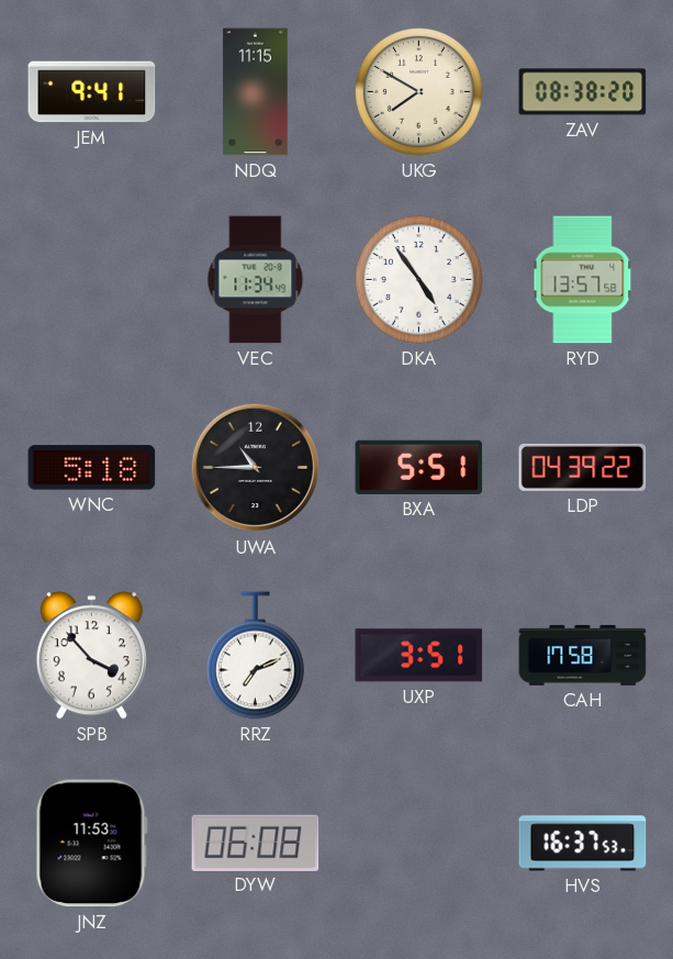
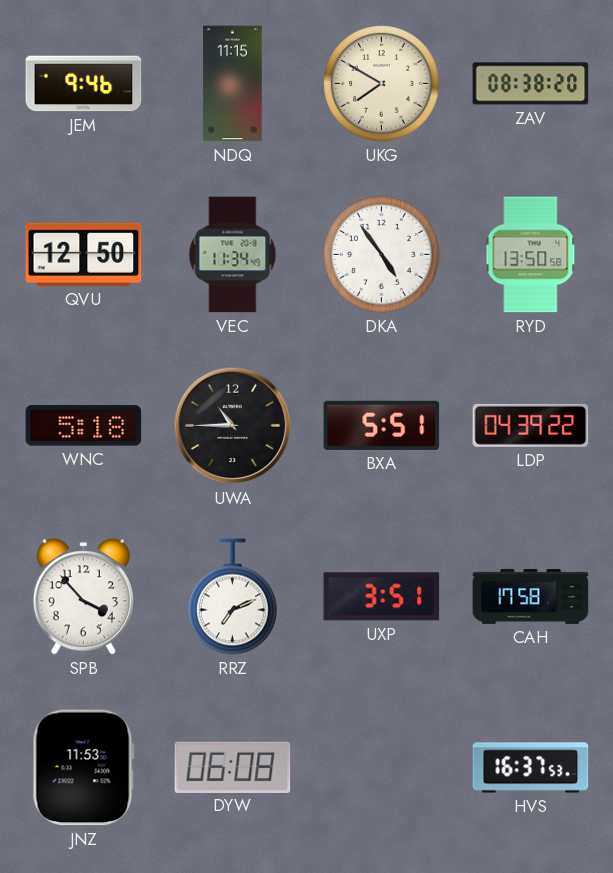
JEM: 9:41 -> 9:46
QVU: none -> 12:50
RYD: 13:57 -> 13:50
